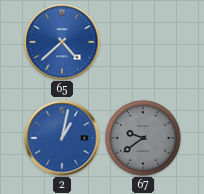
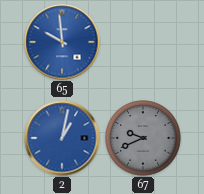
65: 4:38 -> 9:59
67: 9:39 -> 9:41
